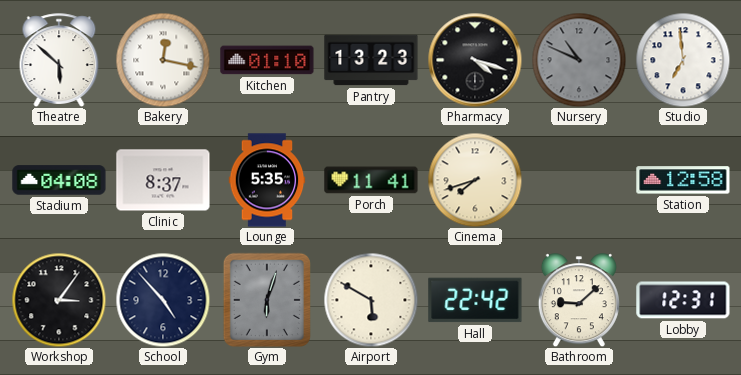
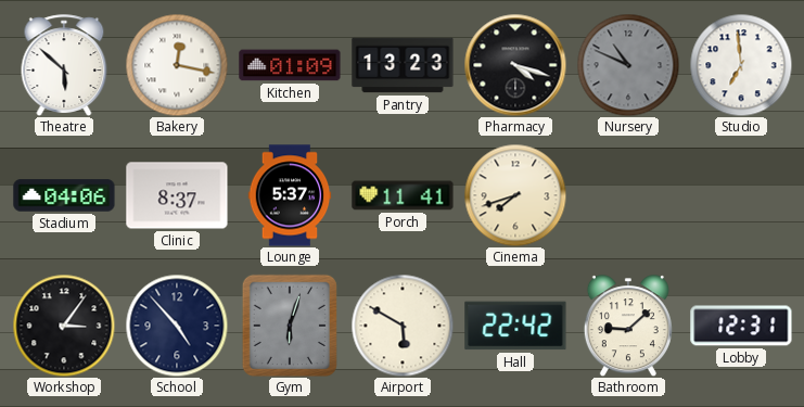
Kitchen: 01:10 -> 01:09
Stadium: 04:08 -> 04:06
Lounge: 5:35 -> 5:37
Station: 12:58 -> none
